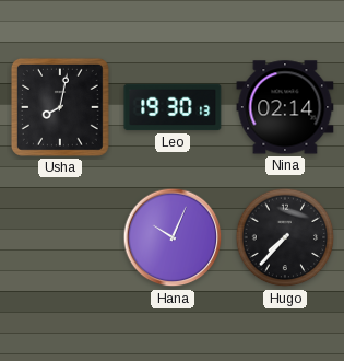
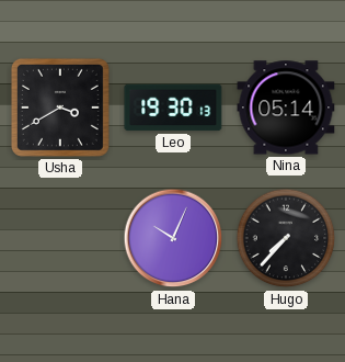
Usha: 8:02 -> 3:40
Nina: 02:14 -> 05:14
